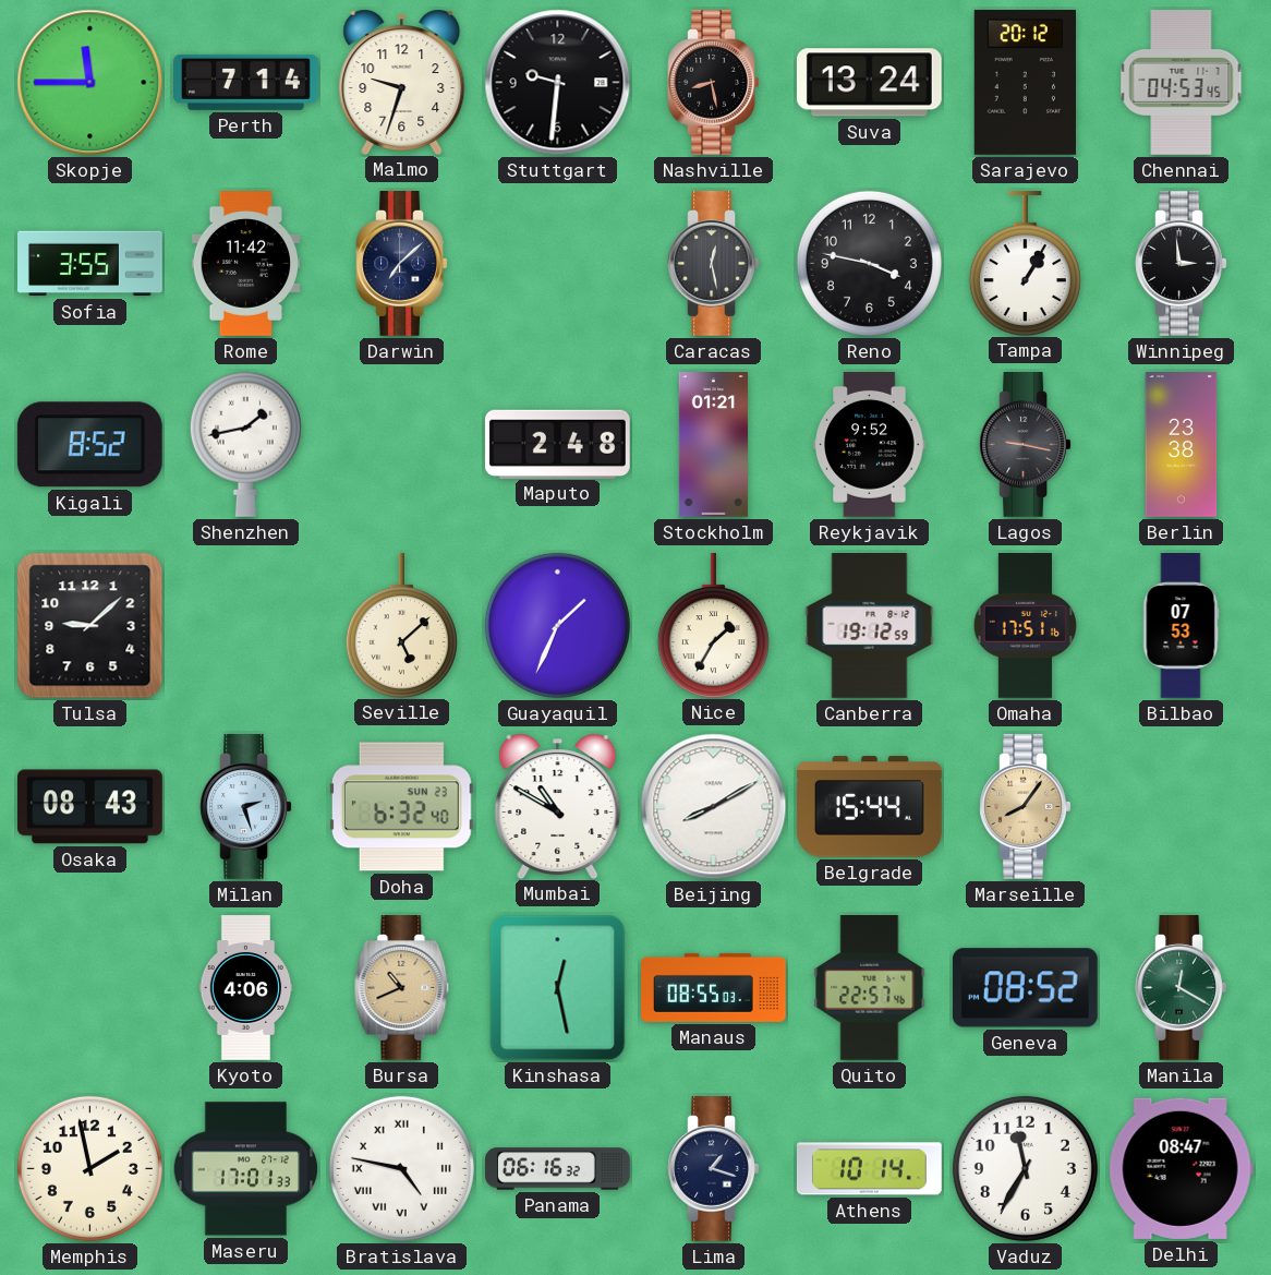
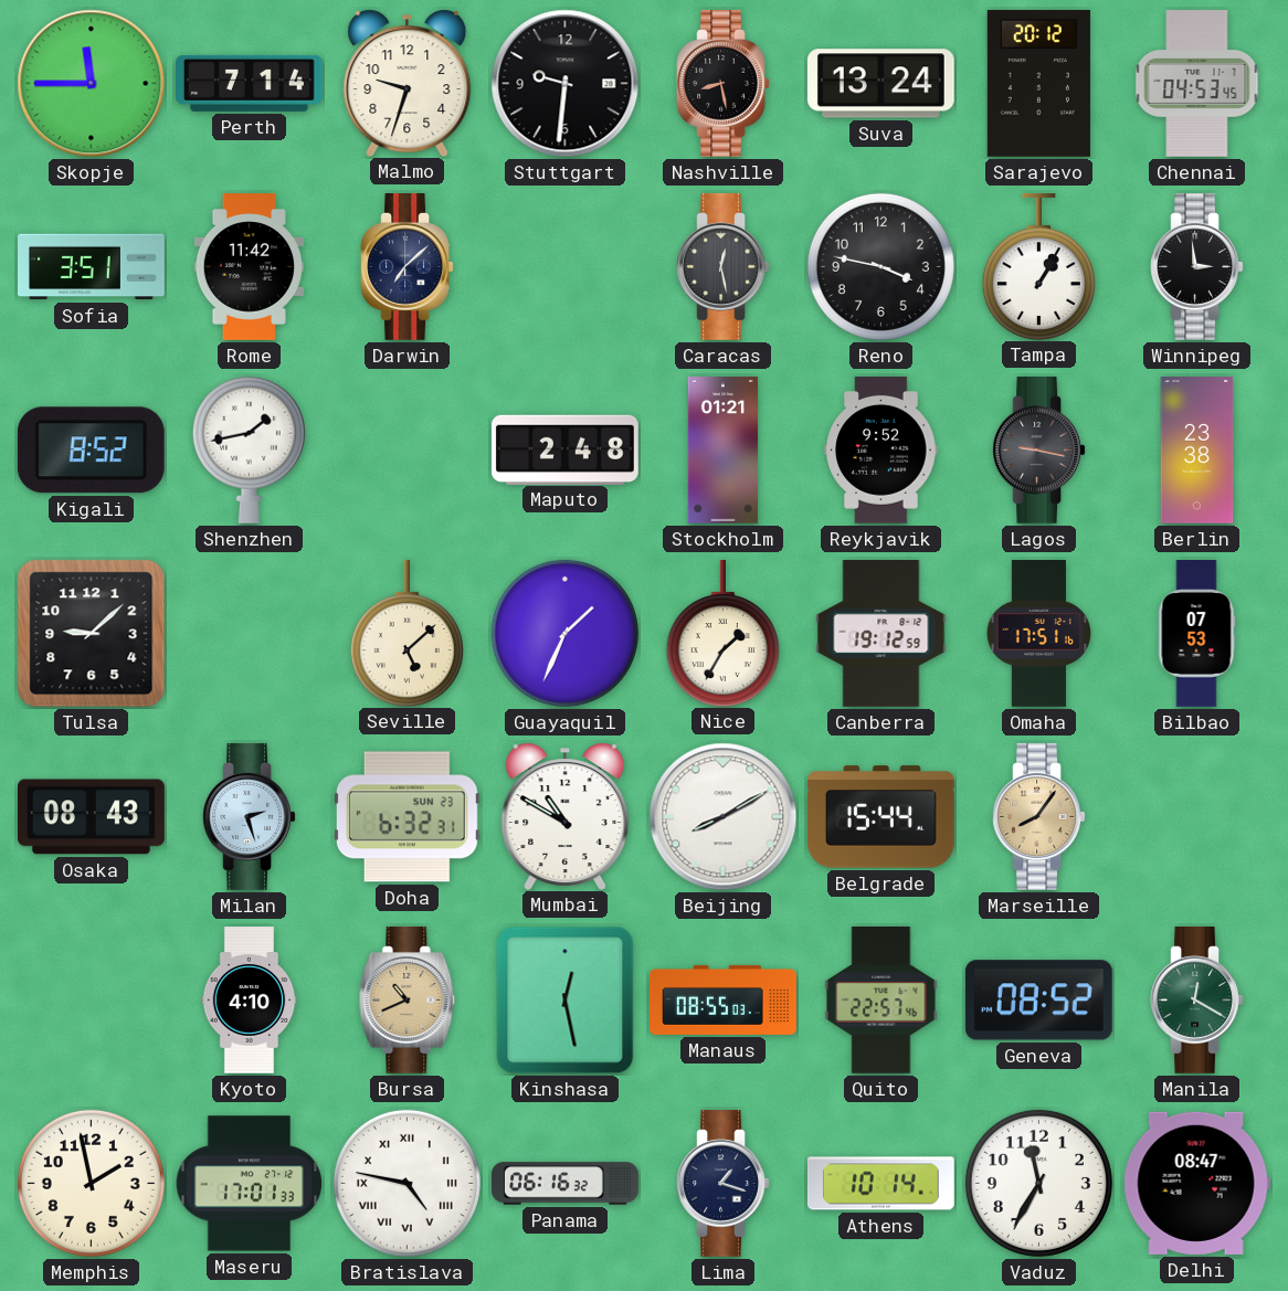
Sofia: 3:55 -> 3:51
Doha: 6:32:40 -> 6:32:31
Kyoto: 4:06 -> 4:10
